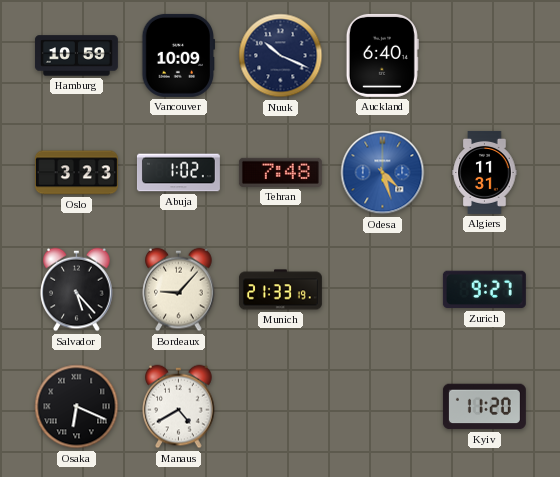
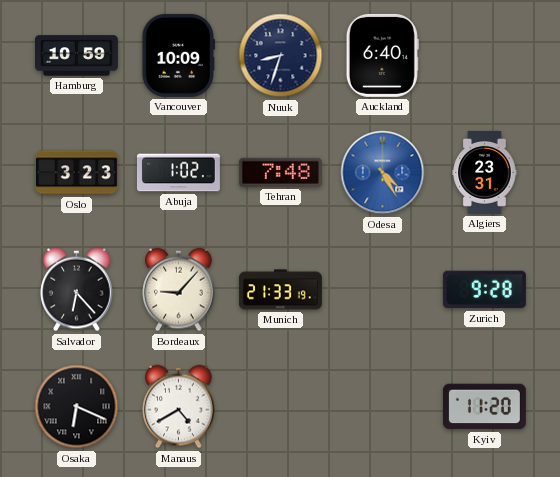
Nuuk: 10:19 -> 8:33
Odesa: 4:27 -> 4:25
Algiers: 11:31 -> 23:31
Salvador: 5:23 -> 6:23
Zurich: 9:27 -> 9:28
